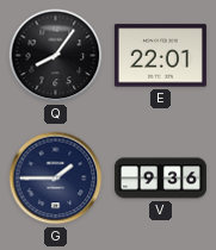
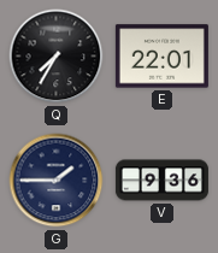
Q: 8:06 -> 7:35
